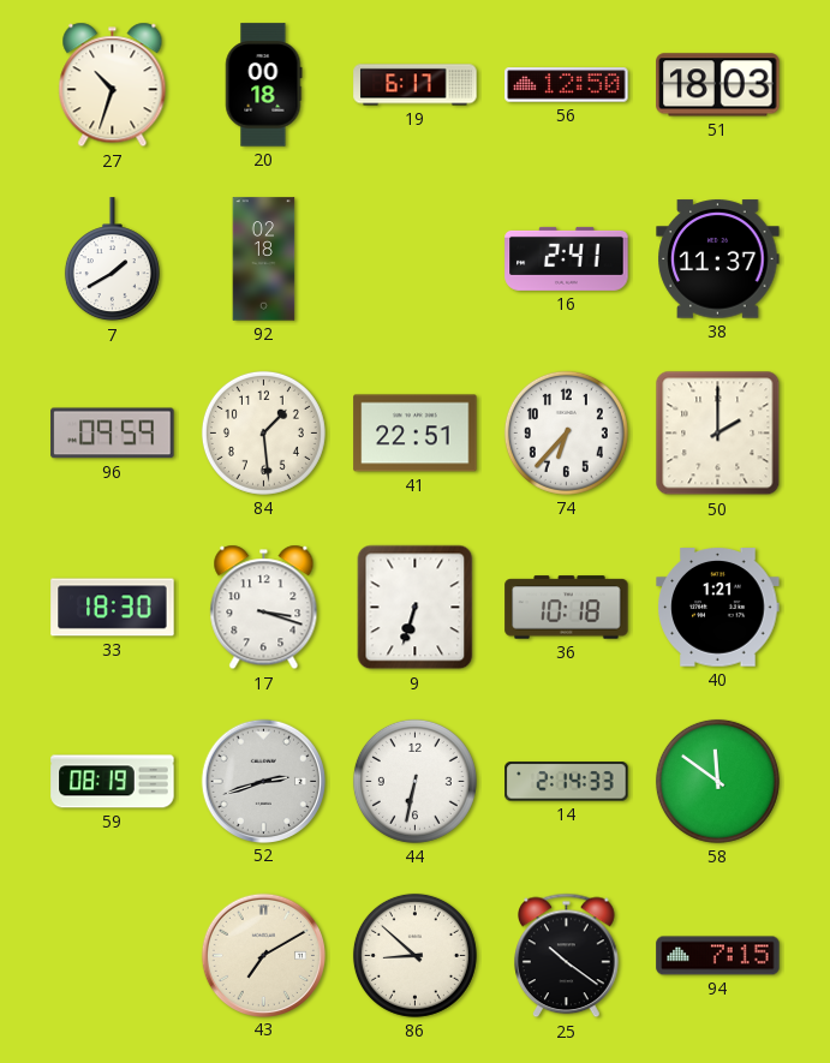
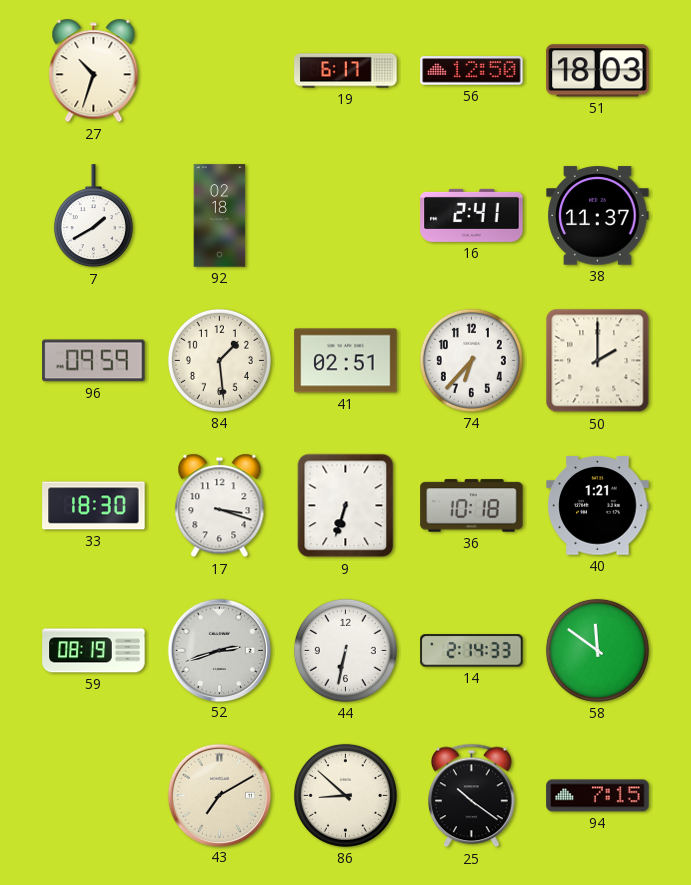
20: 00:18 -> none
41: 22:51 -> 02:51
